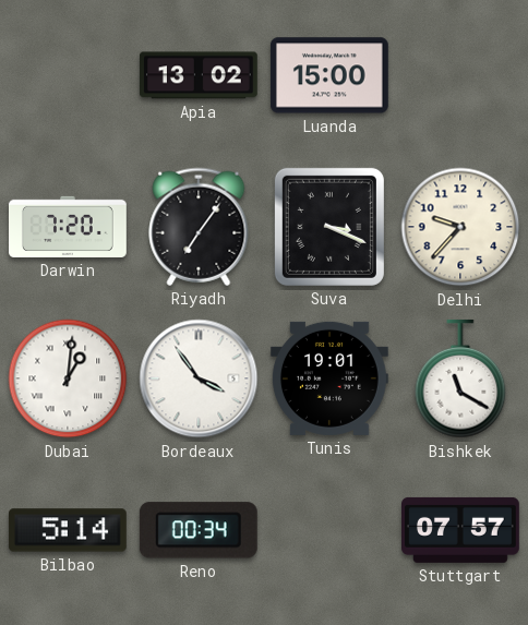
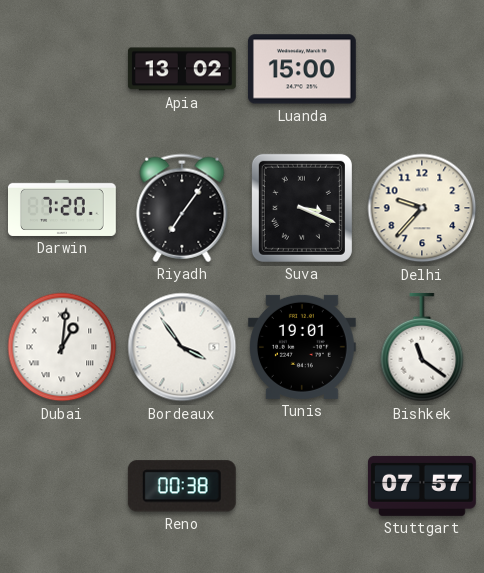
Bishkek: 11:20 -> 11:21
Bilbao: 5:14 -> none
Reno: 00:34 -> 00:38
